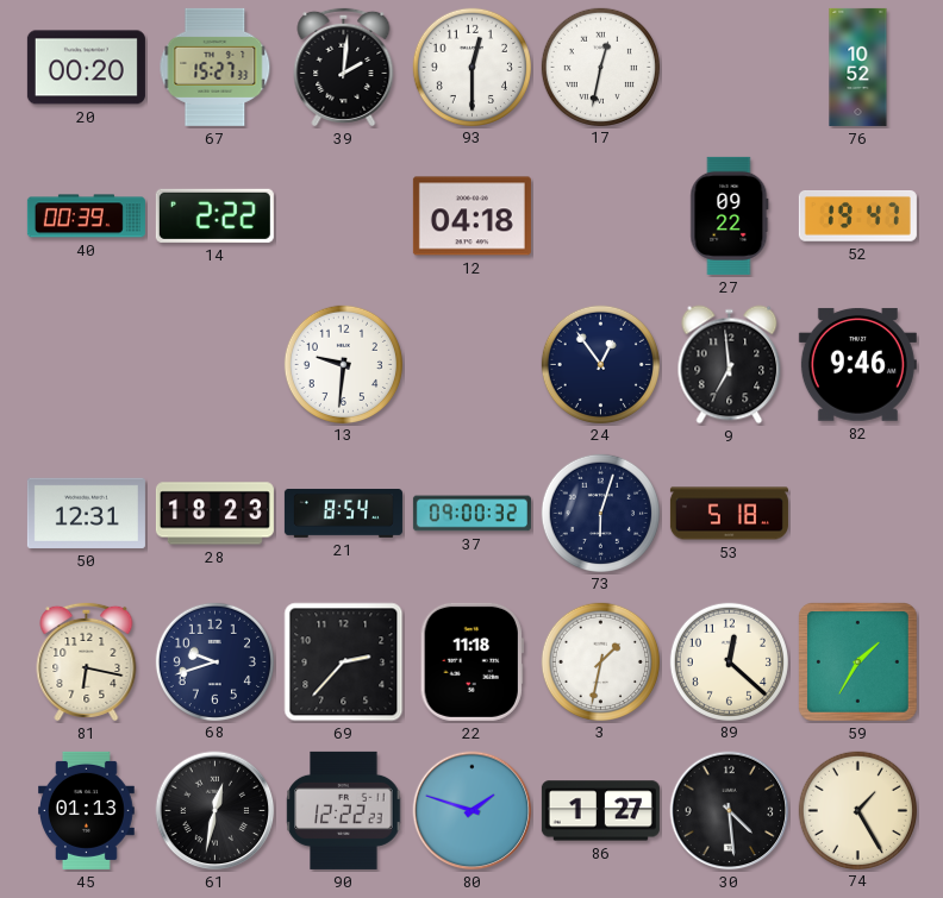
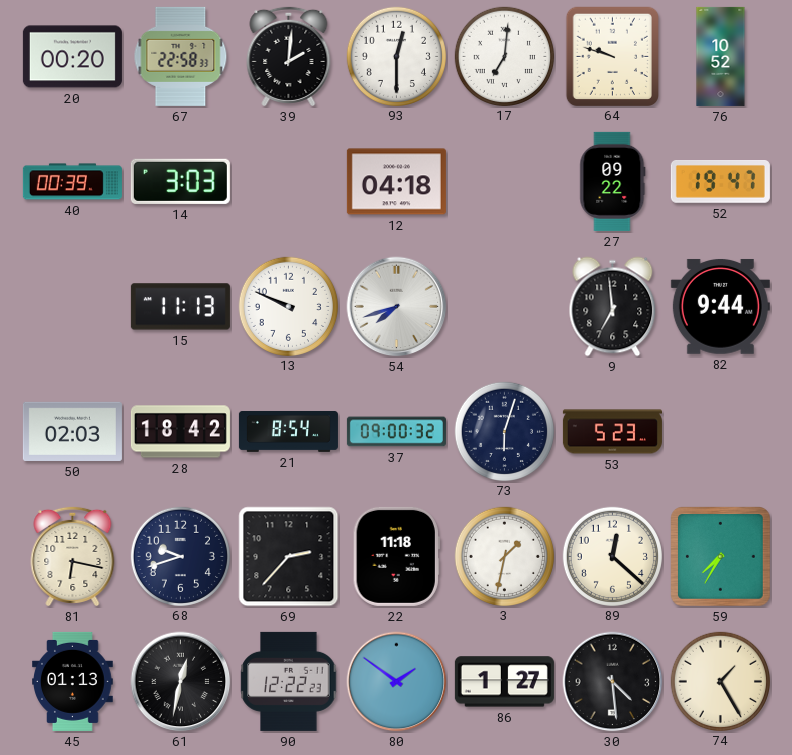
67: 15:27 -> 22:58
17: 12:32 -> 7:01
64: none -> 9:48
14: 2:22 -> 3:03
15: none -> 11:13
13: 9:31 -> 9:49
54: none -> 7:42
24: 12:54 -> none
82: 9:46 -> 9:44
50: 12:31 -> 02:03
28: 18:23 -> 18:42
53: 5:18 -> 5:23
59: 1:35 -> 7:35
80: 1:48 -> 1:51
